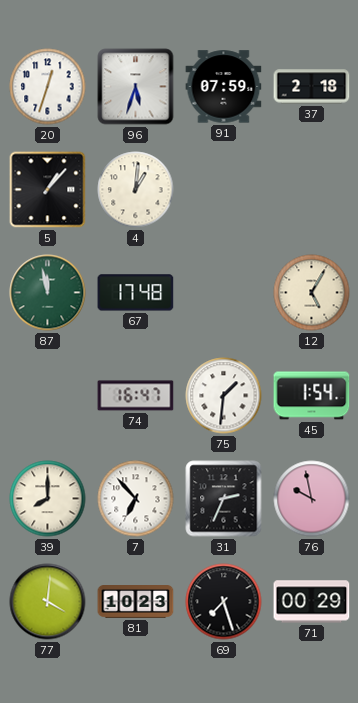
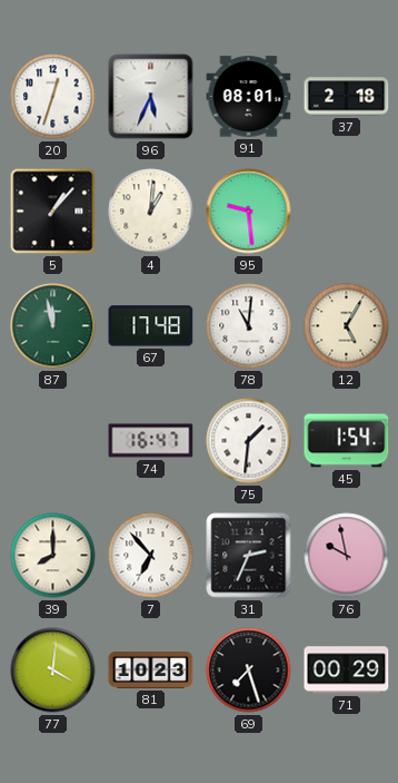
96: 5:33 -> 5:34
91: 07:59 -> 08:01
95: none -> 9:29
78: none -> 11:01
